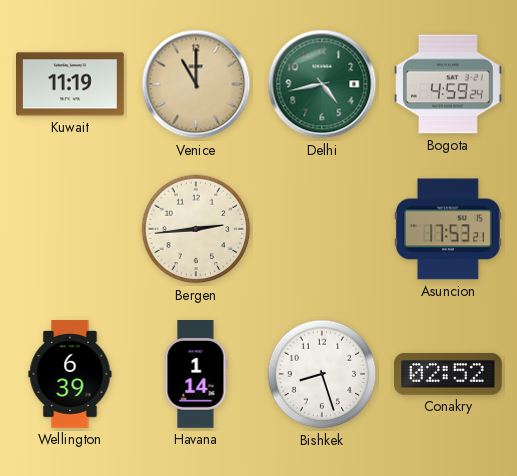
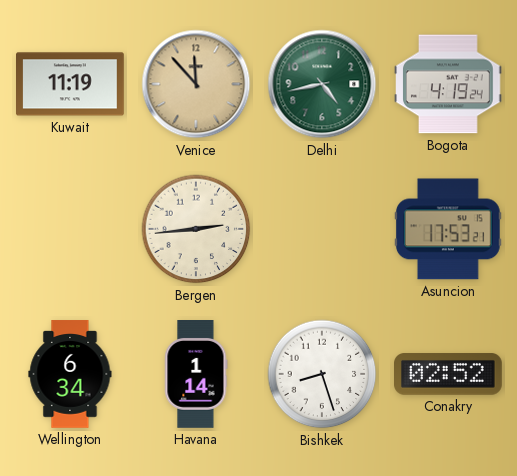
Venice: 11:00 -> 11:53
Bogota: 4:59 -> 4:19
Wellington: 6:39 -> 6:34
